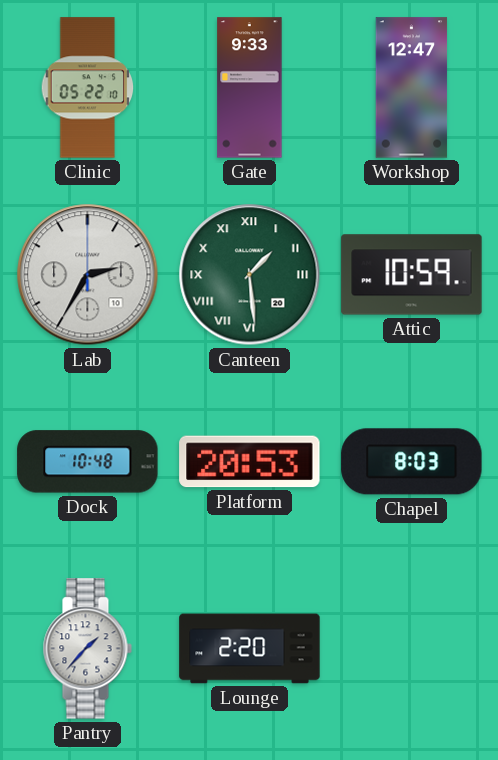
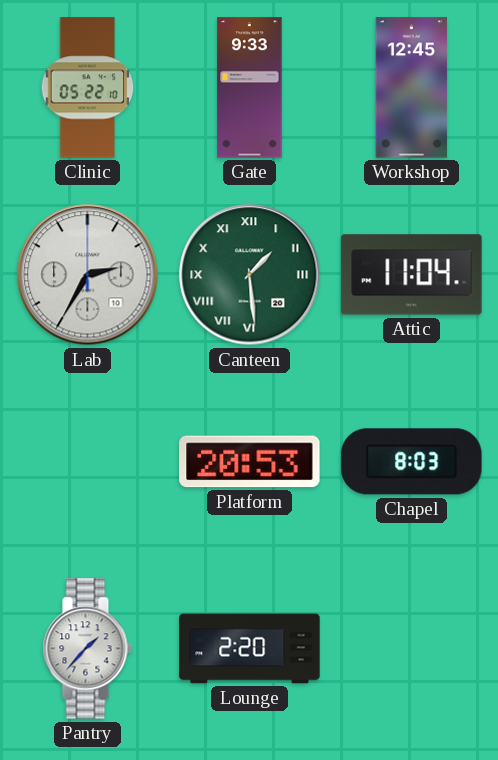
Workshop: 12:47 -> 12:45
Attic: 10:59 -> 11:04
Dock: 10:48 -> none
